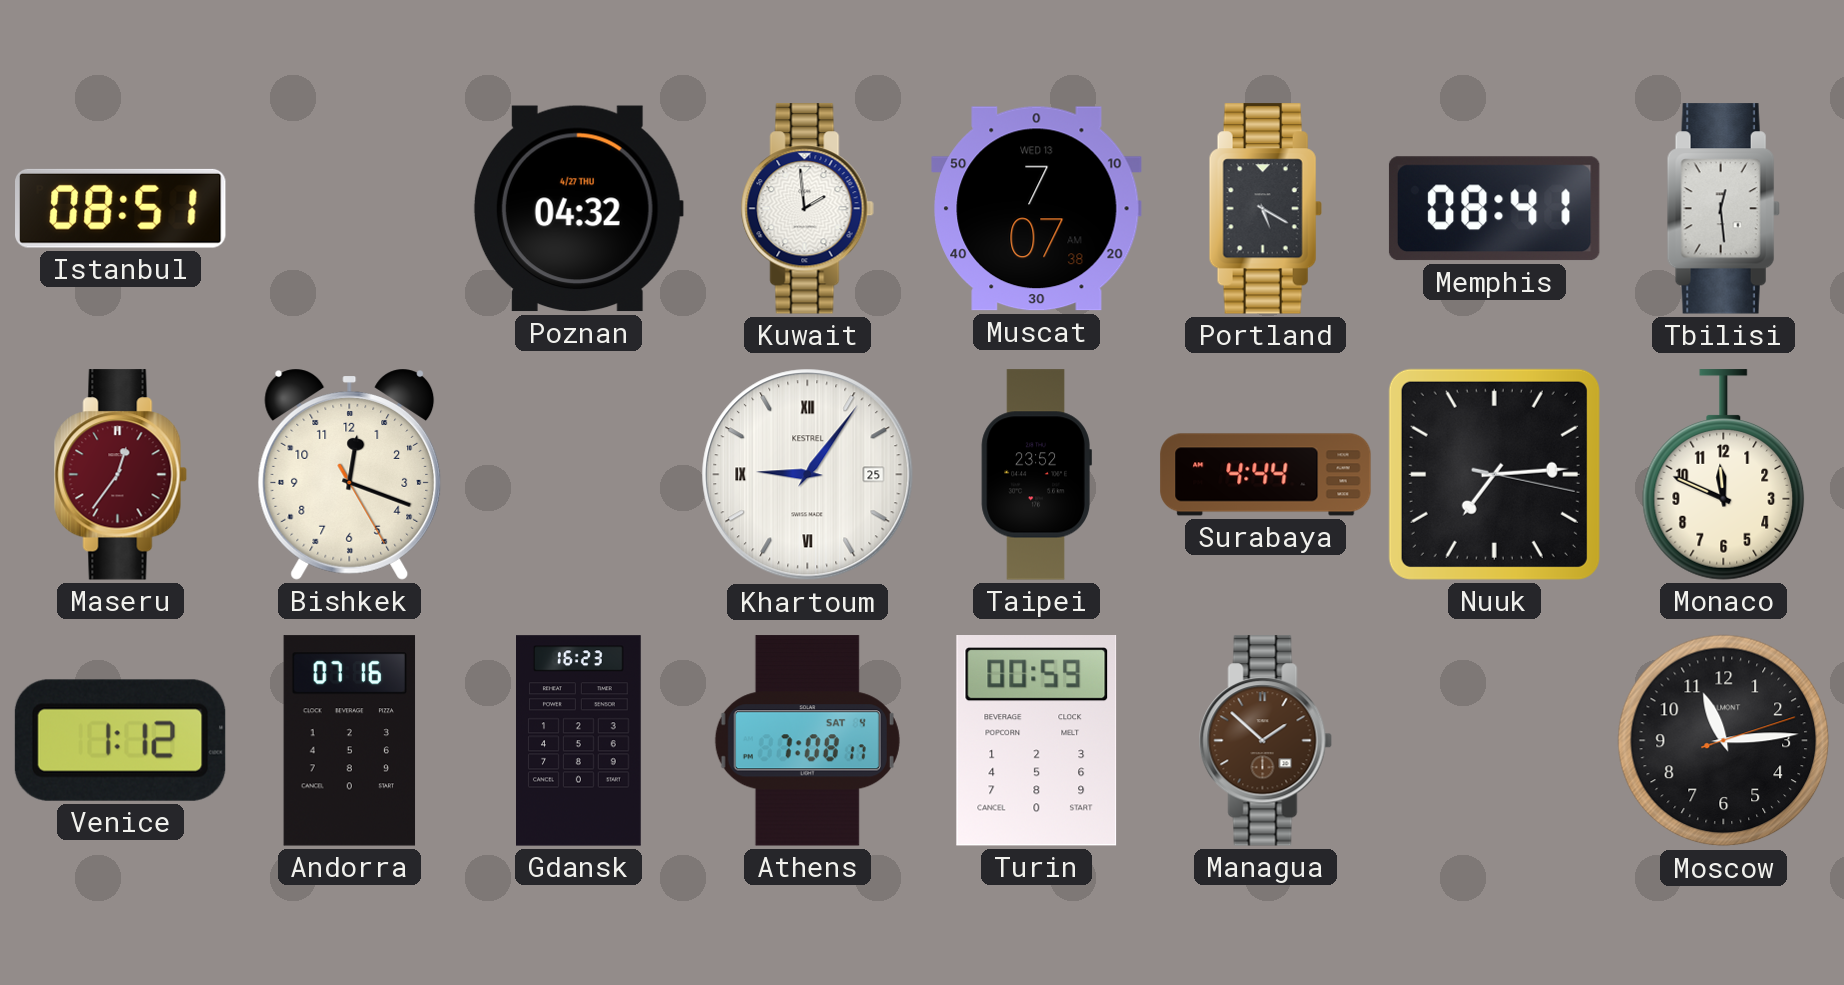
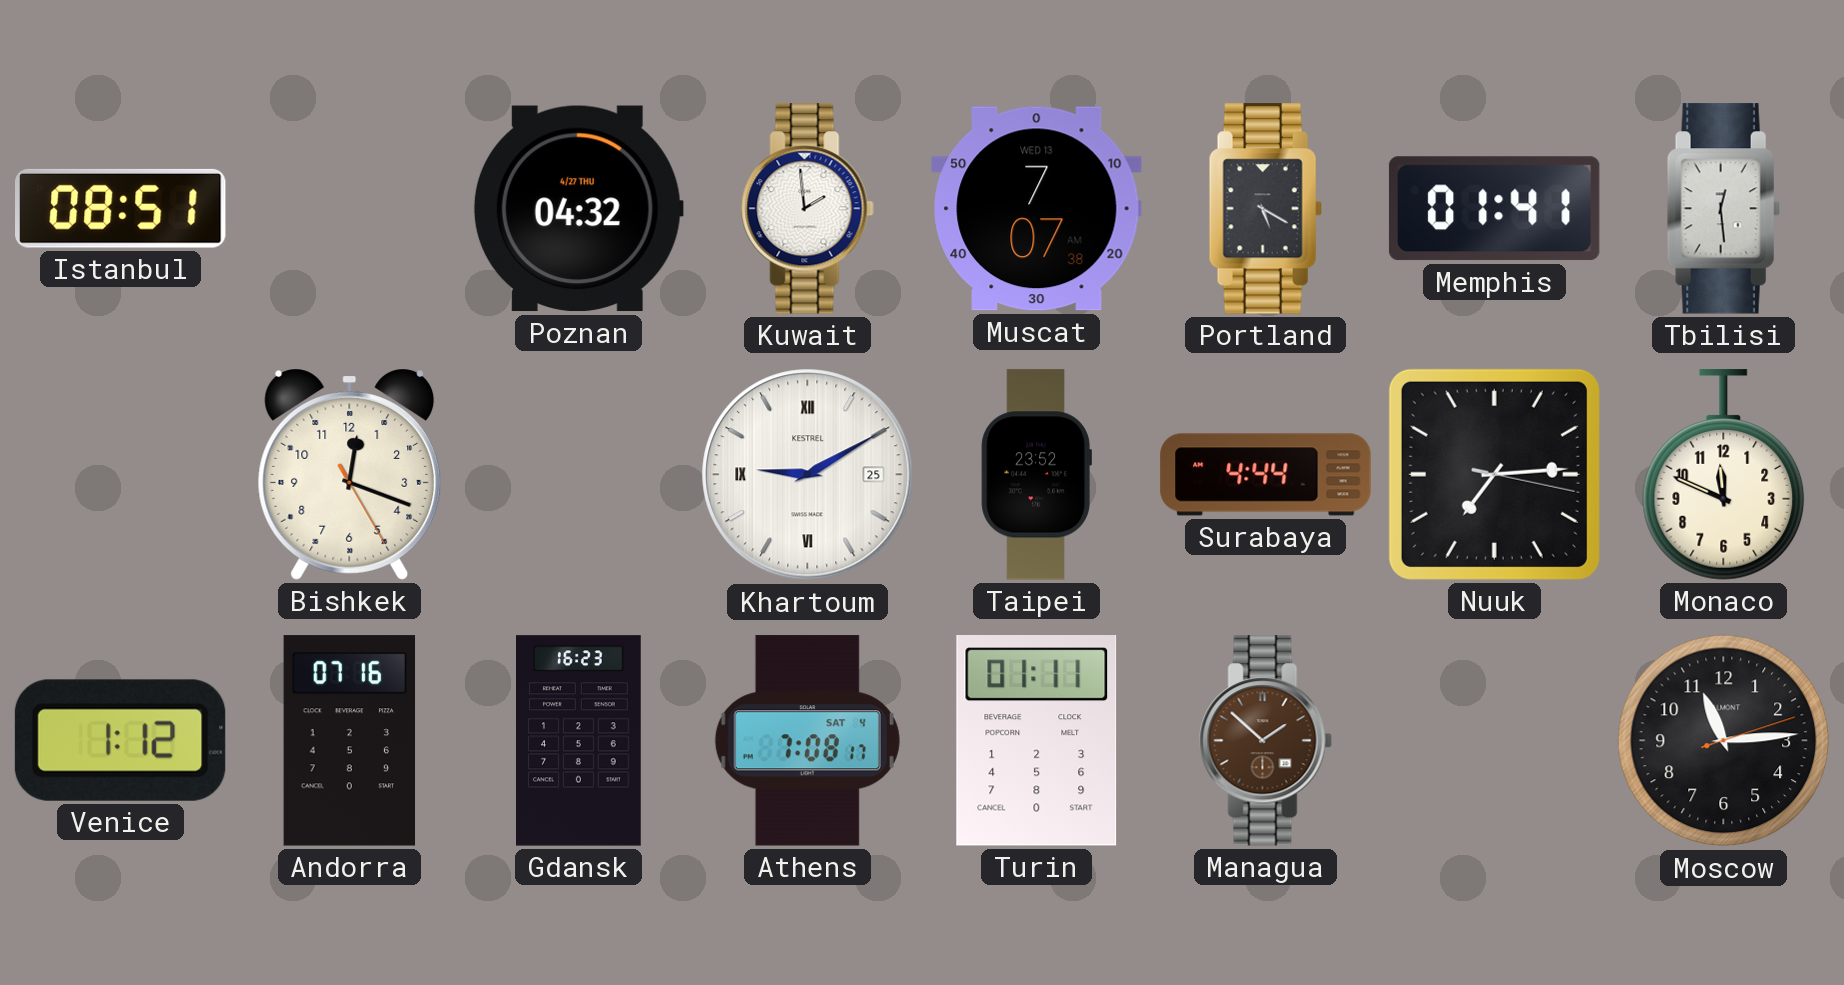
Memphis: 08:41 -> 01:41
Maseru: 12:36 -> none
Khartoum: 9:06 -> 9:10
Turin: 00:59 -> 01:11
